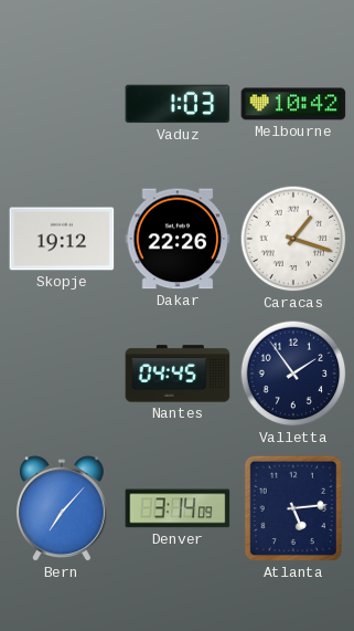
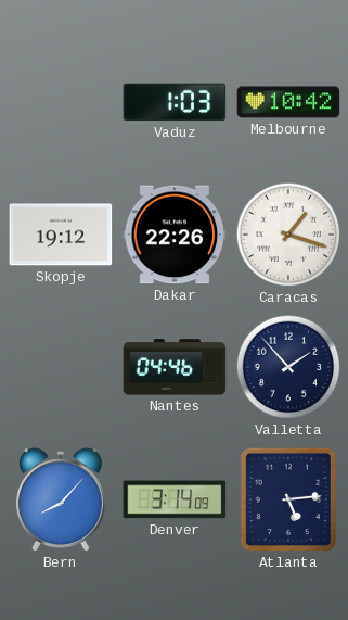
Nantes: 04:45 -> 04:46
Valletta: 1:54 -> 1:53
Bern: 7:07 -> 8:07
